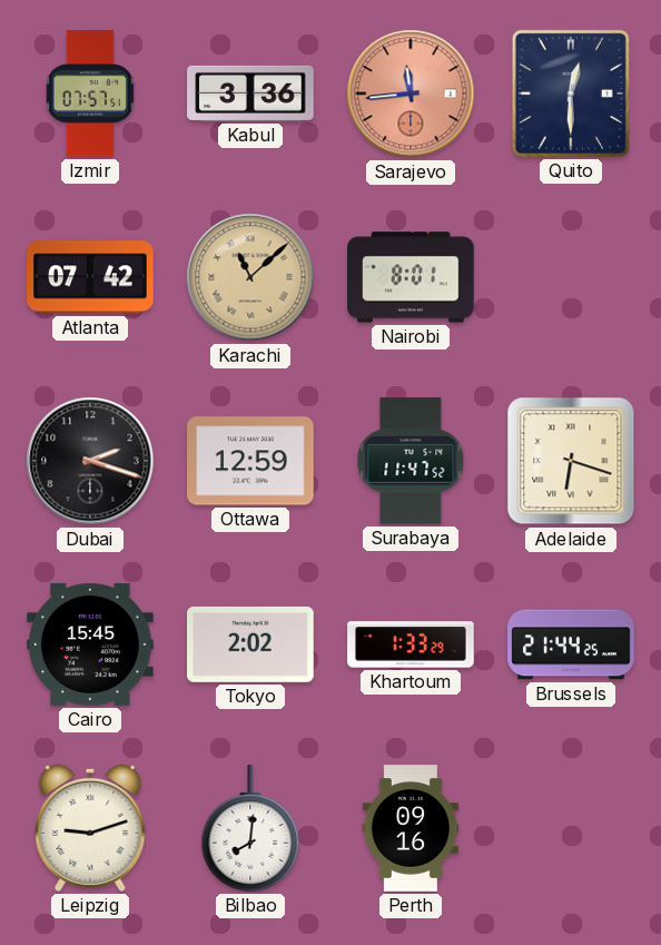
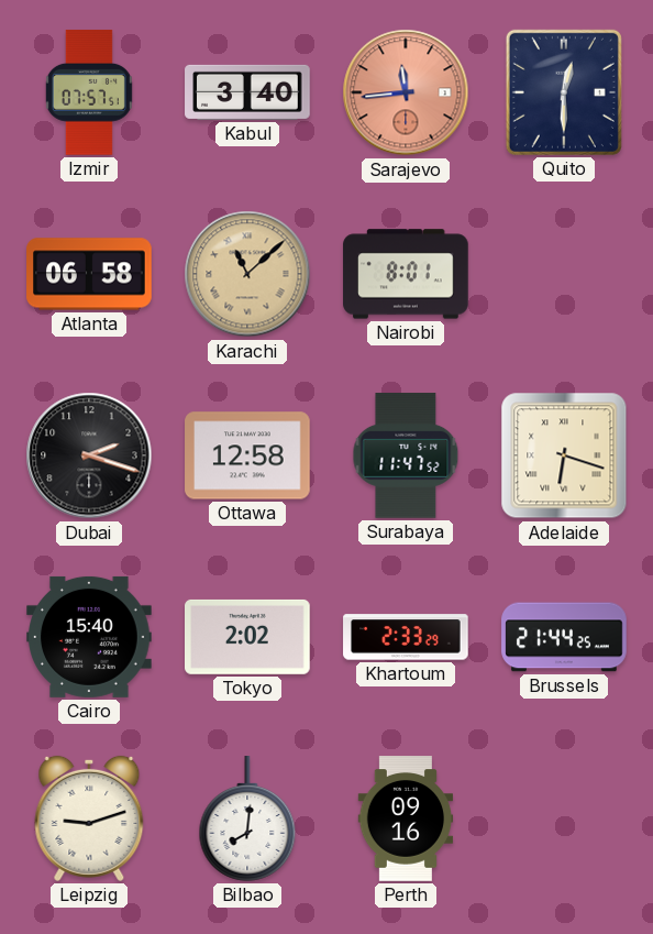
Kabul: 3:36 -> 3:40
Atlanta: 07:42 -> 06:58
Ottawa: 12:59 -> 12:58
Cairo: 15:45 -> 15:40
Khartoum: 1:33 -> 2:33
